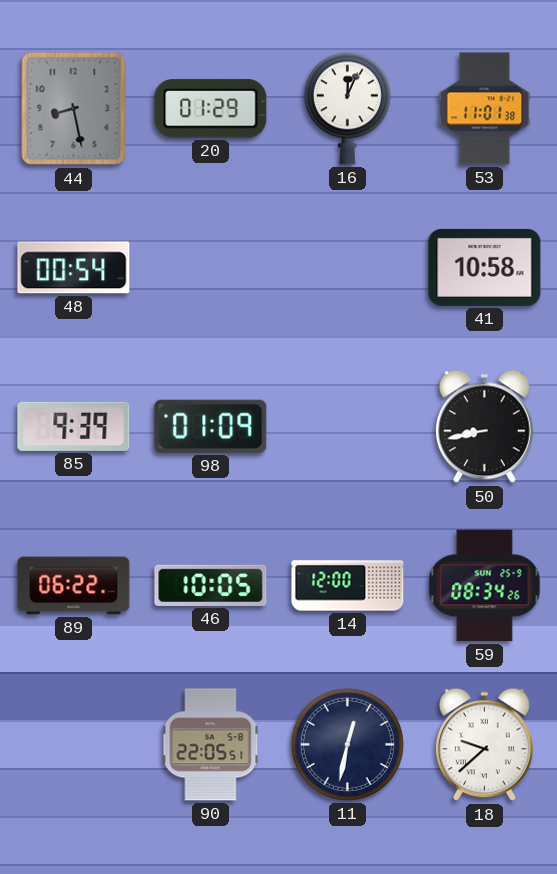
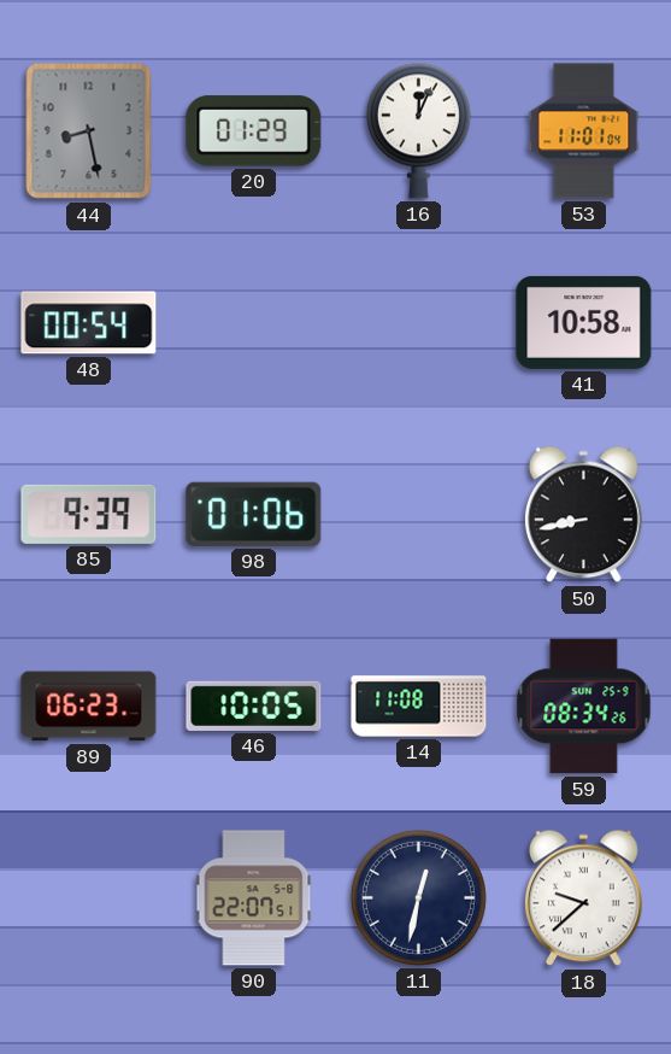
53: 11:01:38 -> 11:01:04
98: 01:09 -> 01:06
89: 06:22 -> 06:23
14: 12:00 -> 11:08
90: 22:05 -> 22:07
